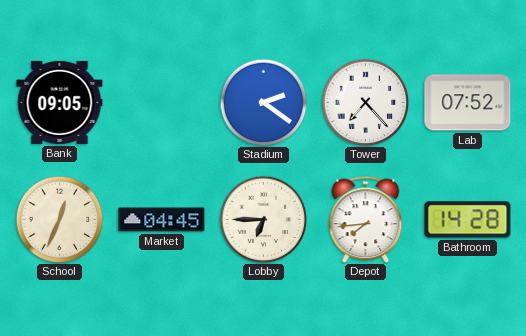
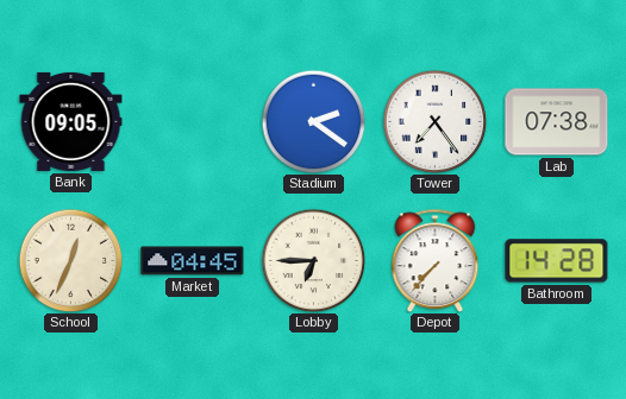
Tower: 7:23 -> 7:24
Lab: 07:52 -> 07:38
Depot: 7:44 -> 7:37
